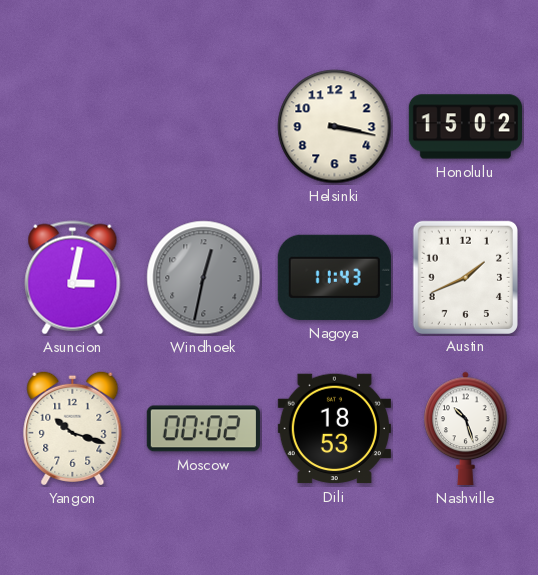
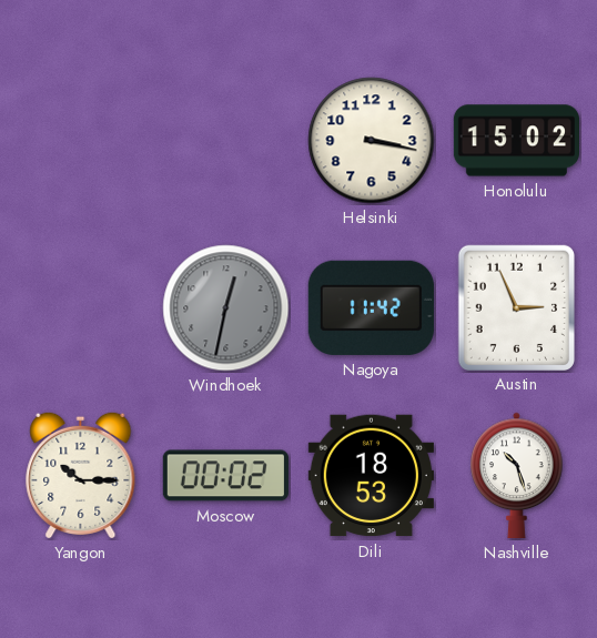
Asuncion: 3:02 -> none
Nagoya: 11:43 -> 11:42
Austin: 1:41 -> 2:56
Yangon: 10:18 -> 10:15
